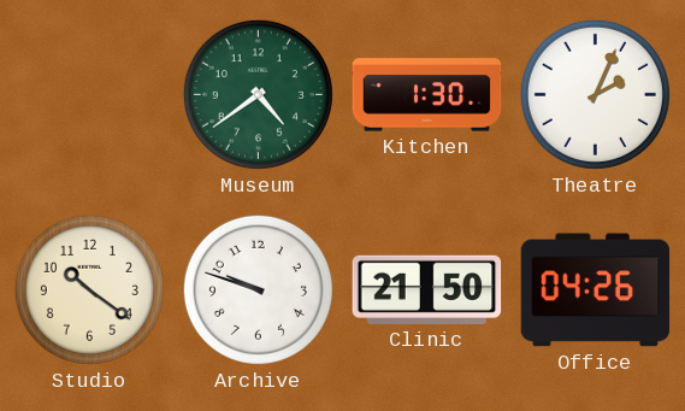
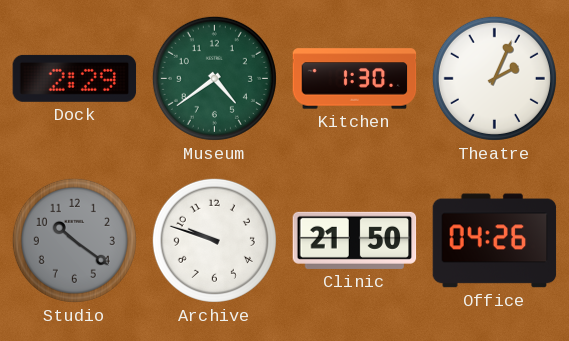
Dock: none -> 2:29
Studio dial: cream -> grey
